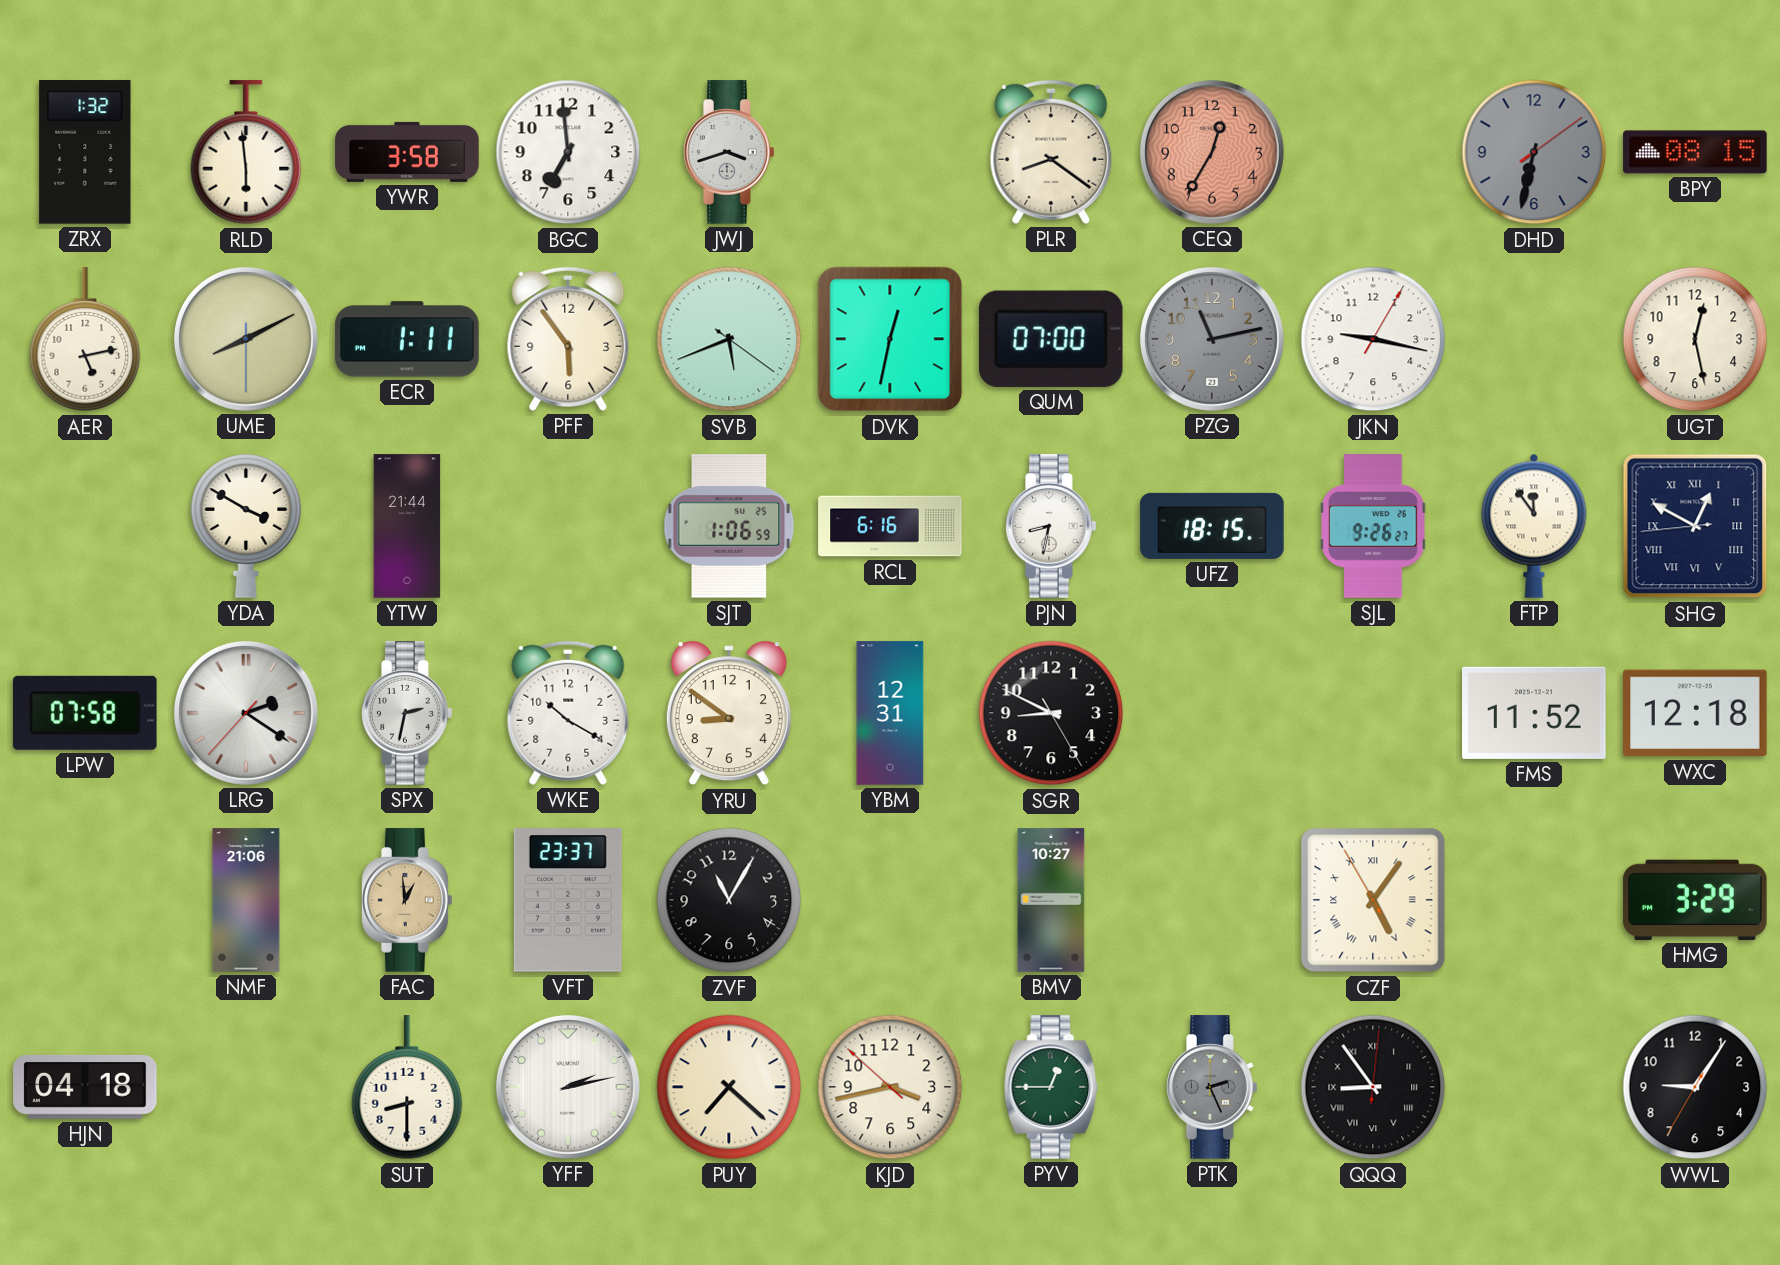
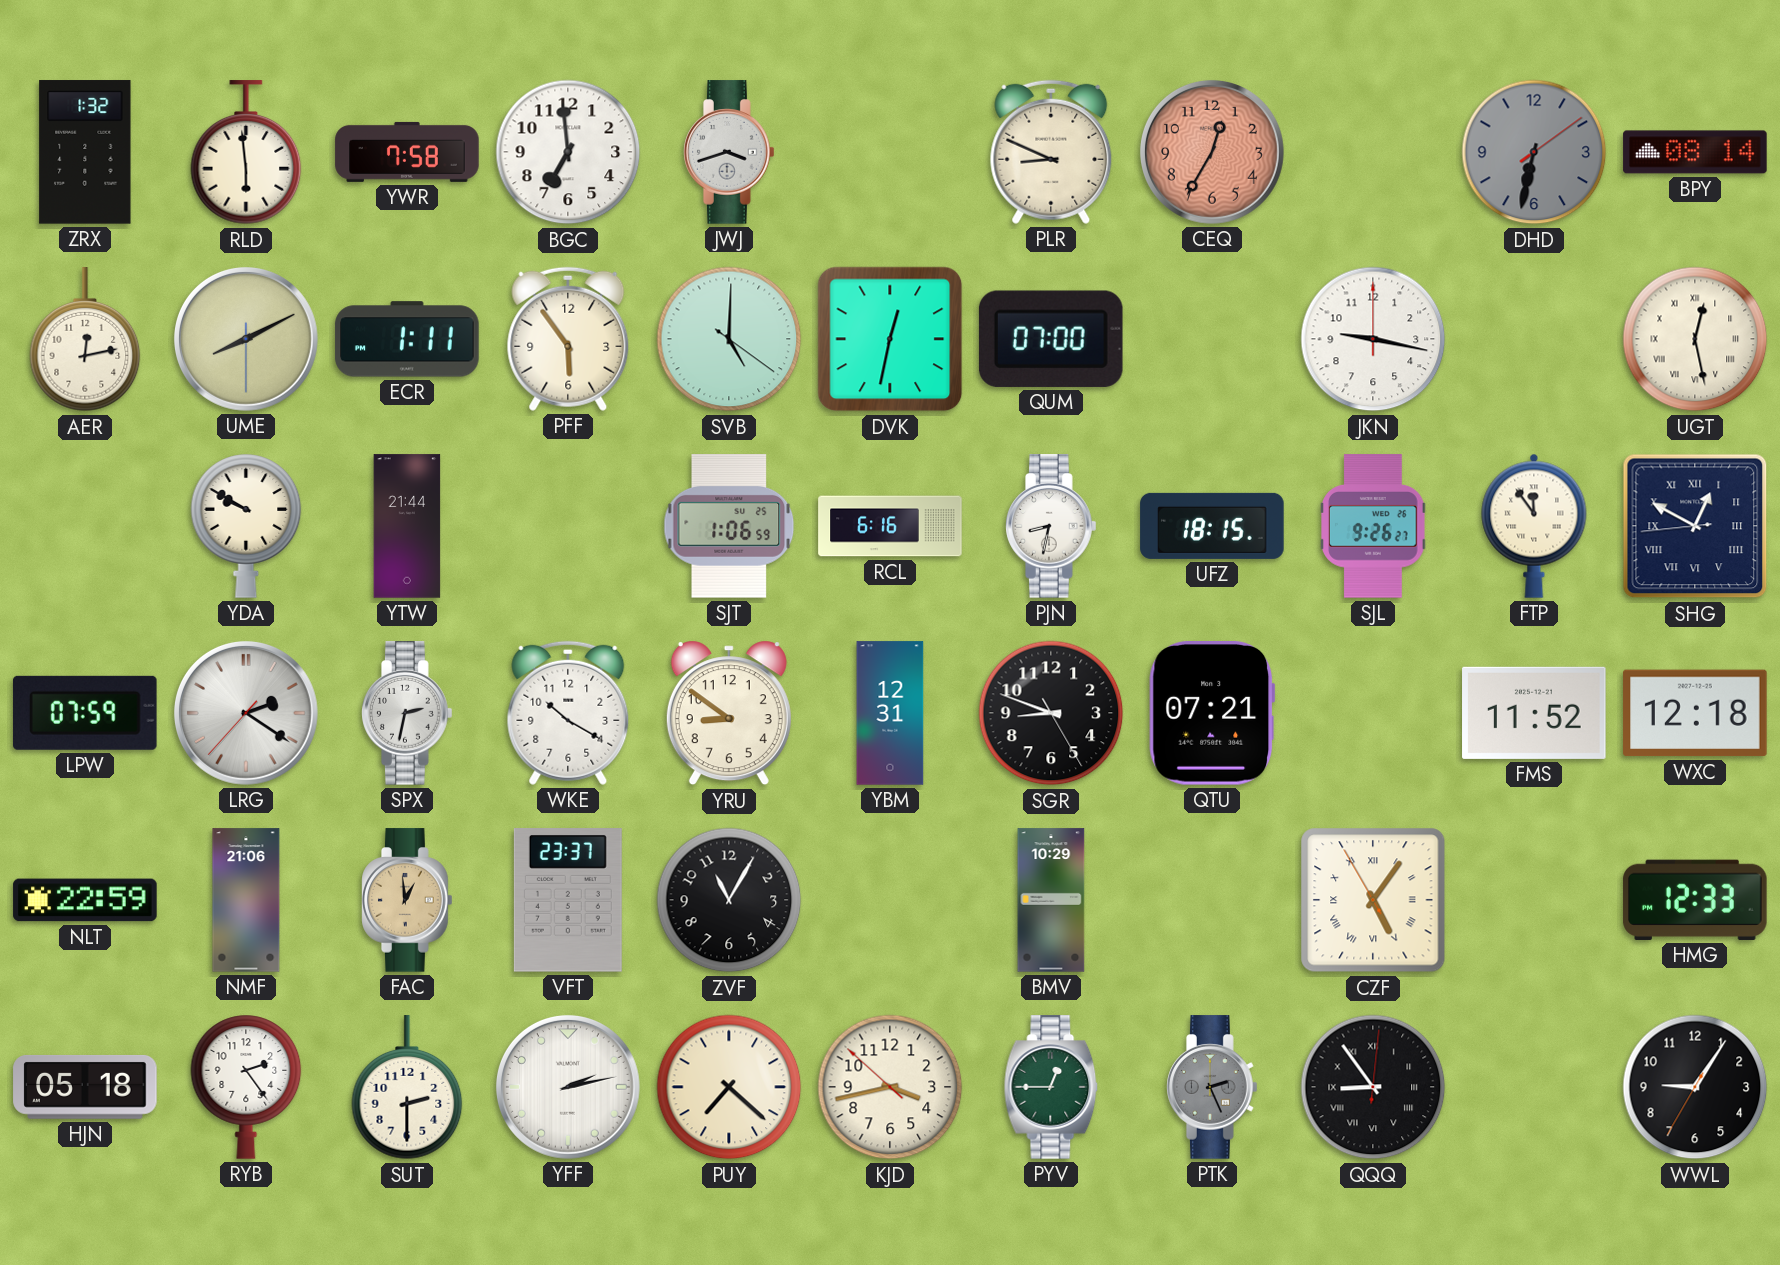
YWR: 3:58 -> 7:58
PLR: 8:21 -> 8:49
BPY: 08:15 -> 08:14
AER: 5:13 -> 12:13
SVB: 5:41 -> 5:00
PZG: 11:13 -> none
JKN: 9:17:05 -> 9:17:00
UGT numerals: Arabic -> Roman
YDA: 3:50 -> 9:50
LPW: 07:58 -> 07:59
SGR: 8:49 -> 8:48
QTU: none -> 07:21
NLT: none -> 22:59
BMV: 10:27 -> 10:29
HMG: 3:29 -> 12:33
HJN: 04:18 -> 05:18
RYB: none -> 2:24
SUT: 8:30 -> 2:30
